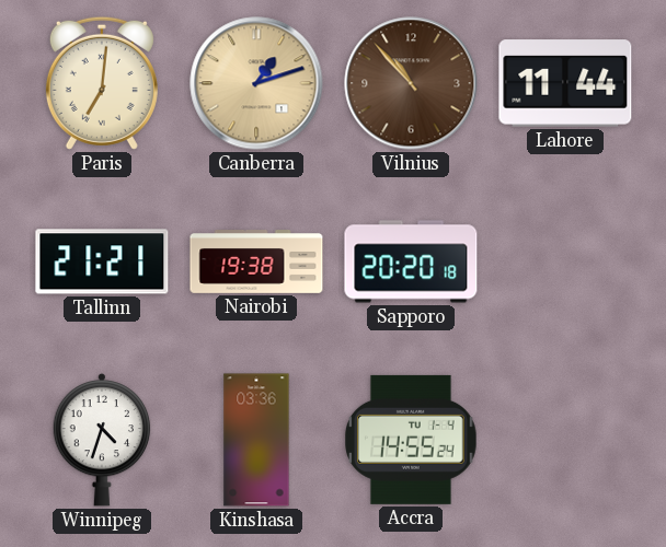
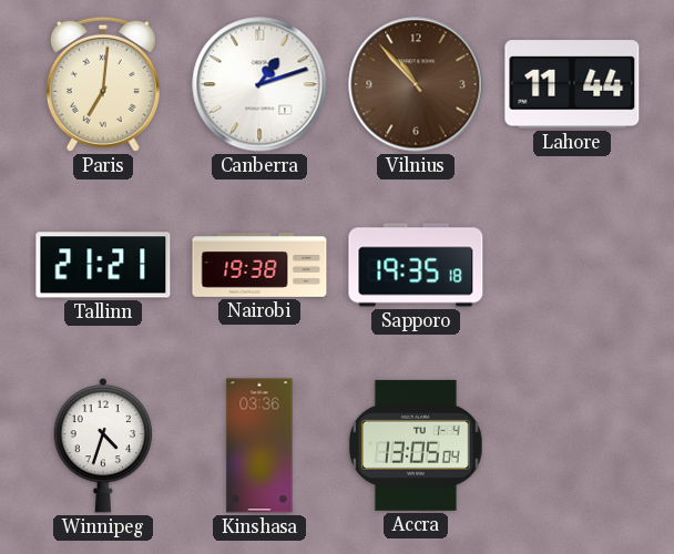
Canberra dial: champagne -> white
Sapporo: 20:20 -> 19:35
Accra: 14:55 -> 13:05
